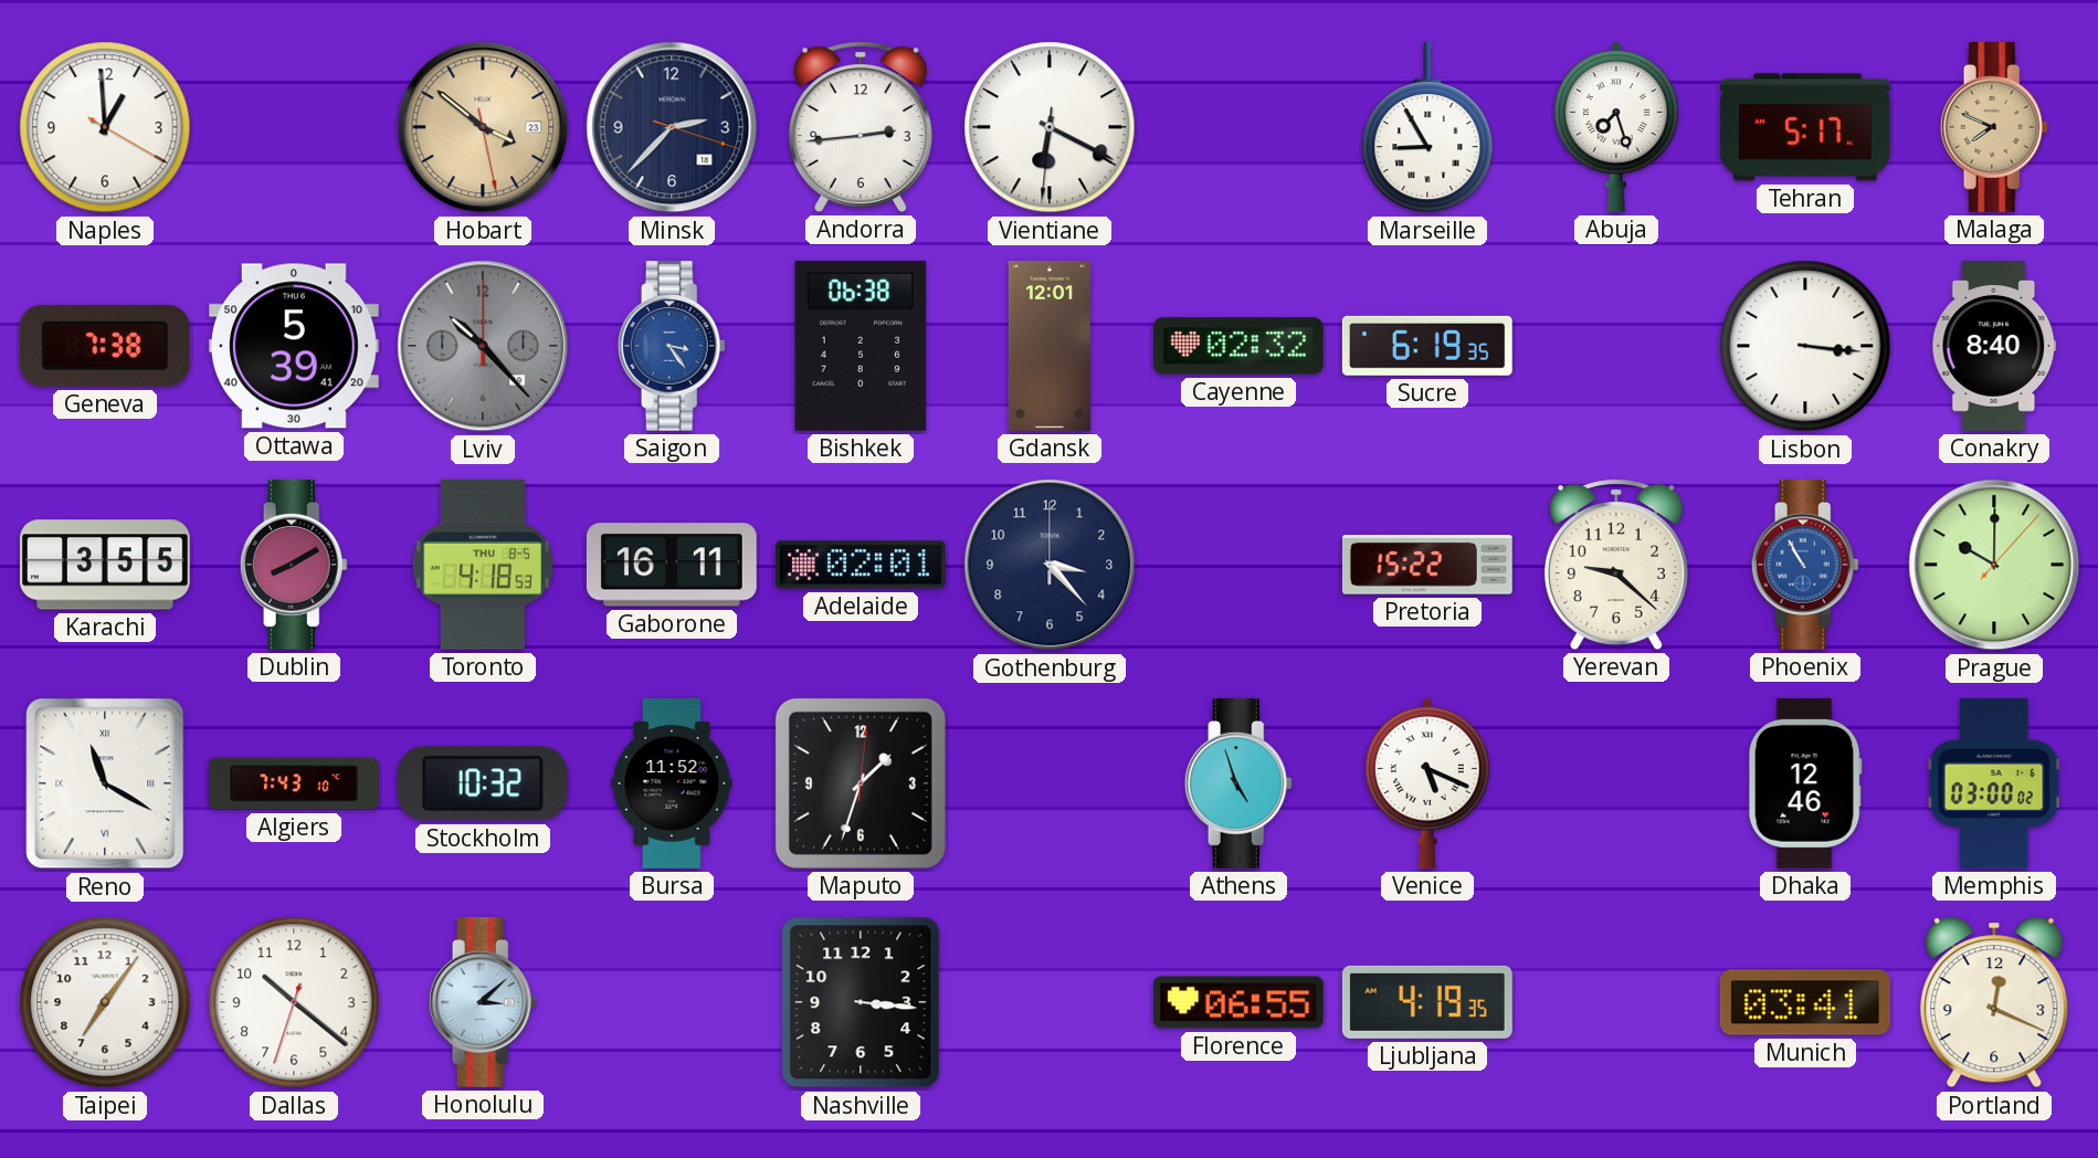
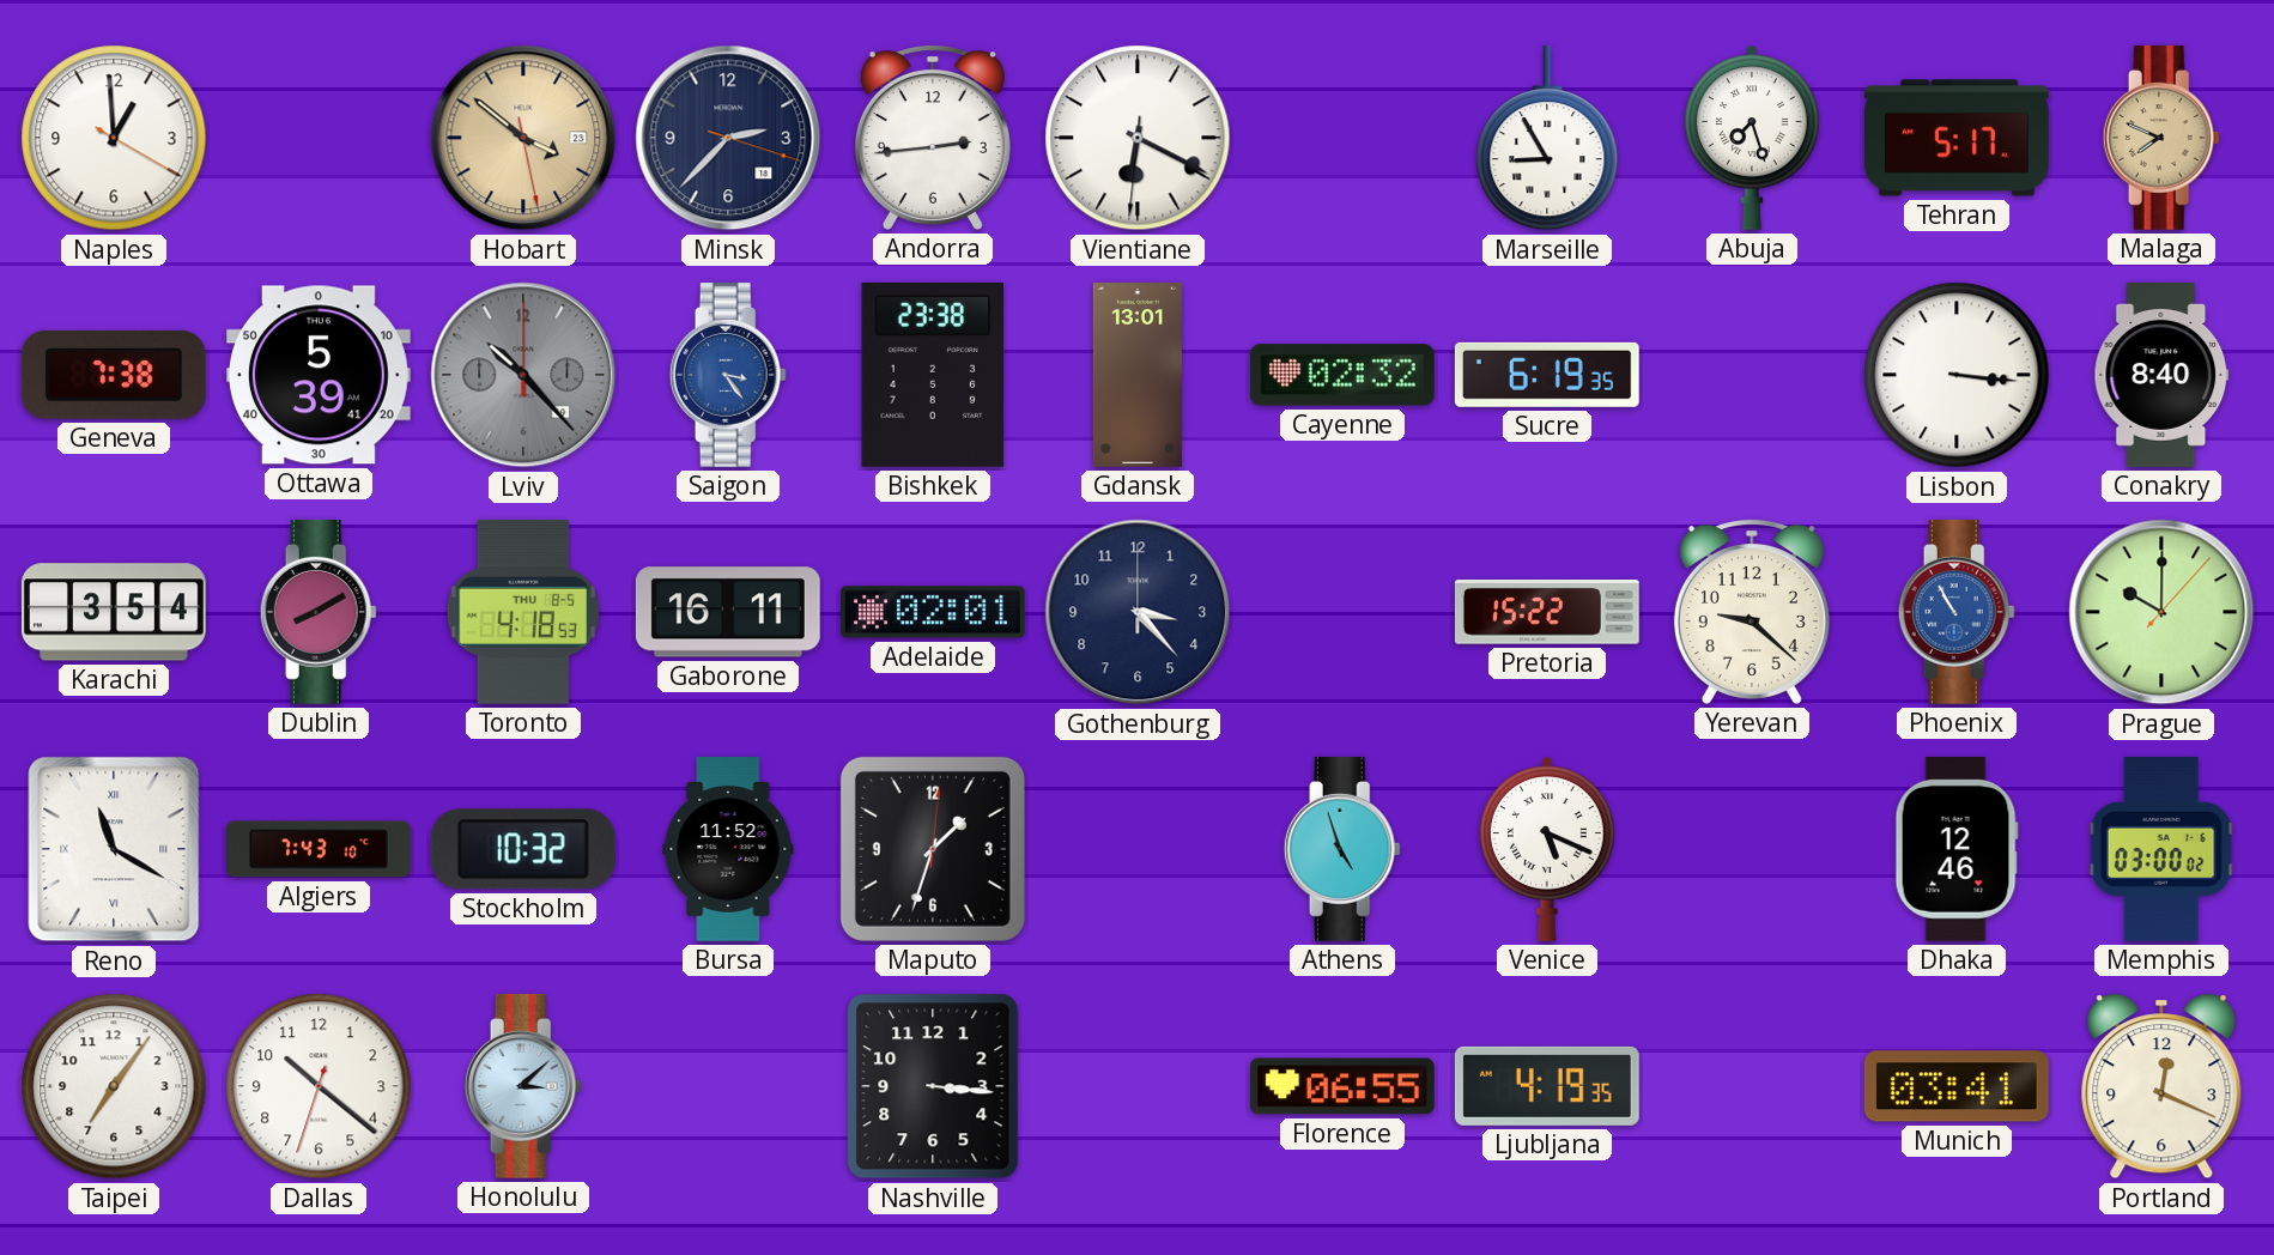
Bishkek: 06:38 -> 23:38
Gdansk: 12:01 -> 13:01
Karachi: 3:55 -> 3:54
